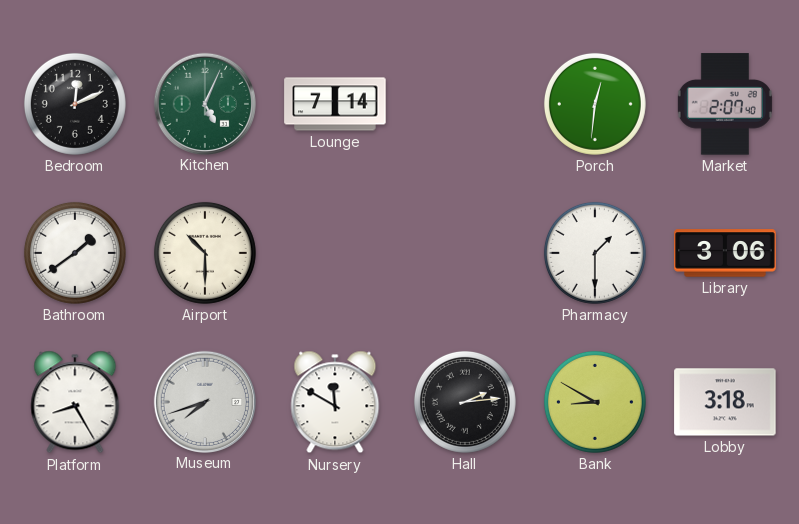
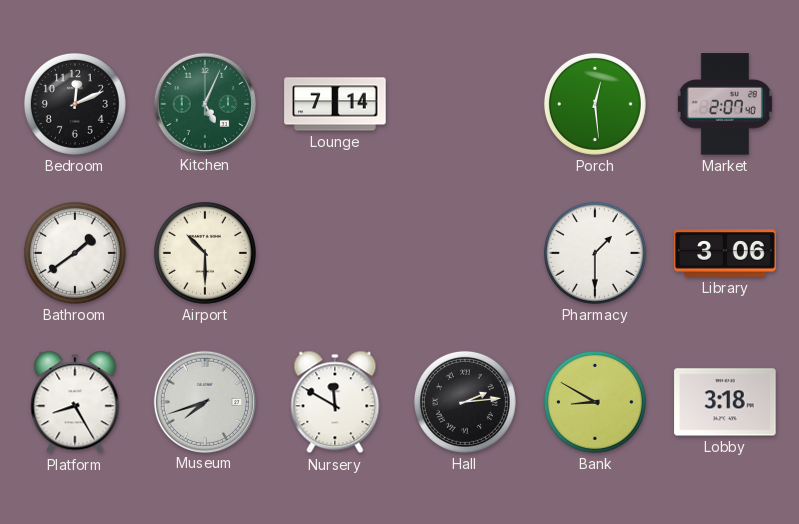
Porch: 12:31 -> 12:29
